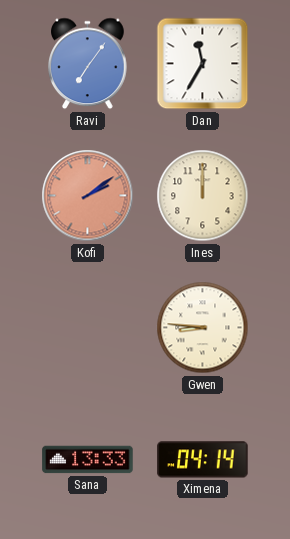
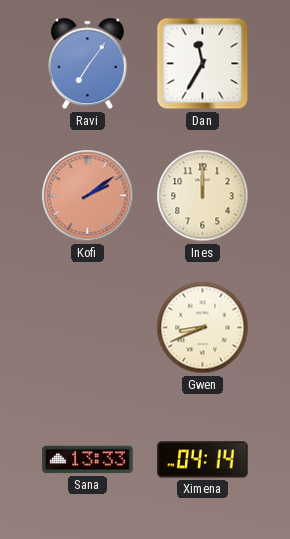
Gwen: 8:46 -> 8:41
